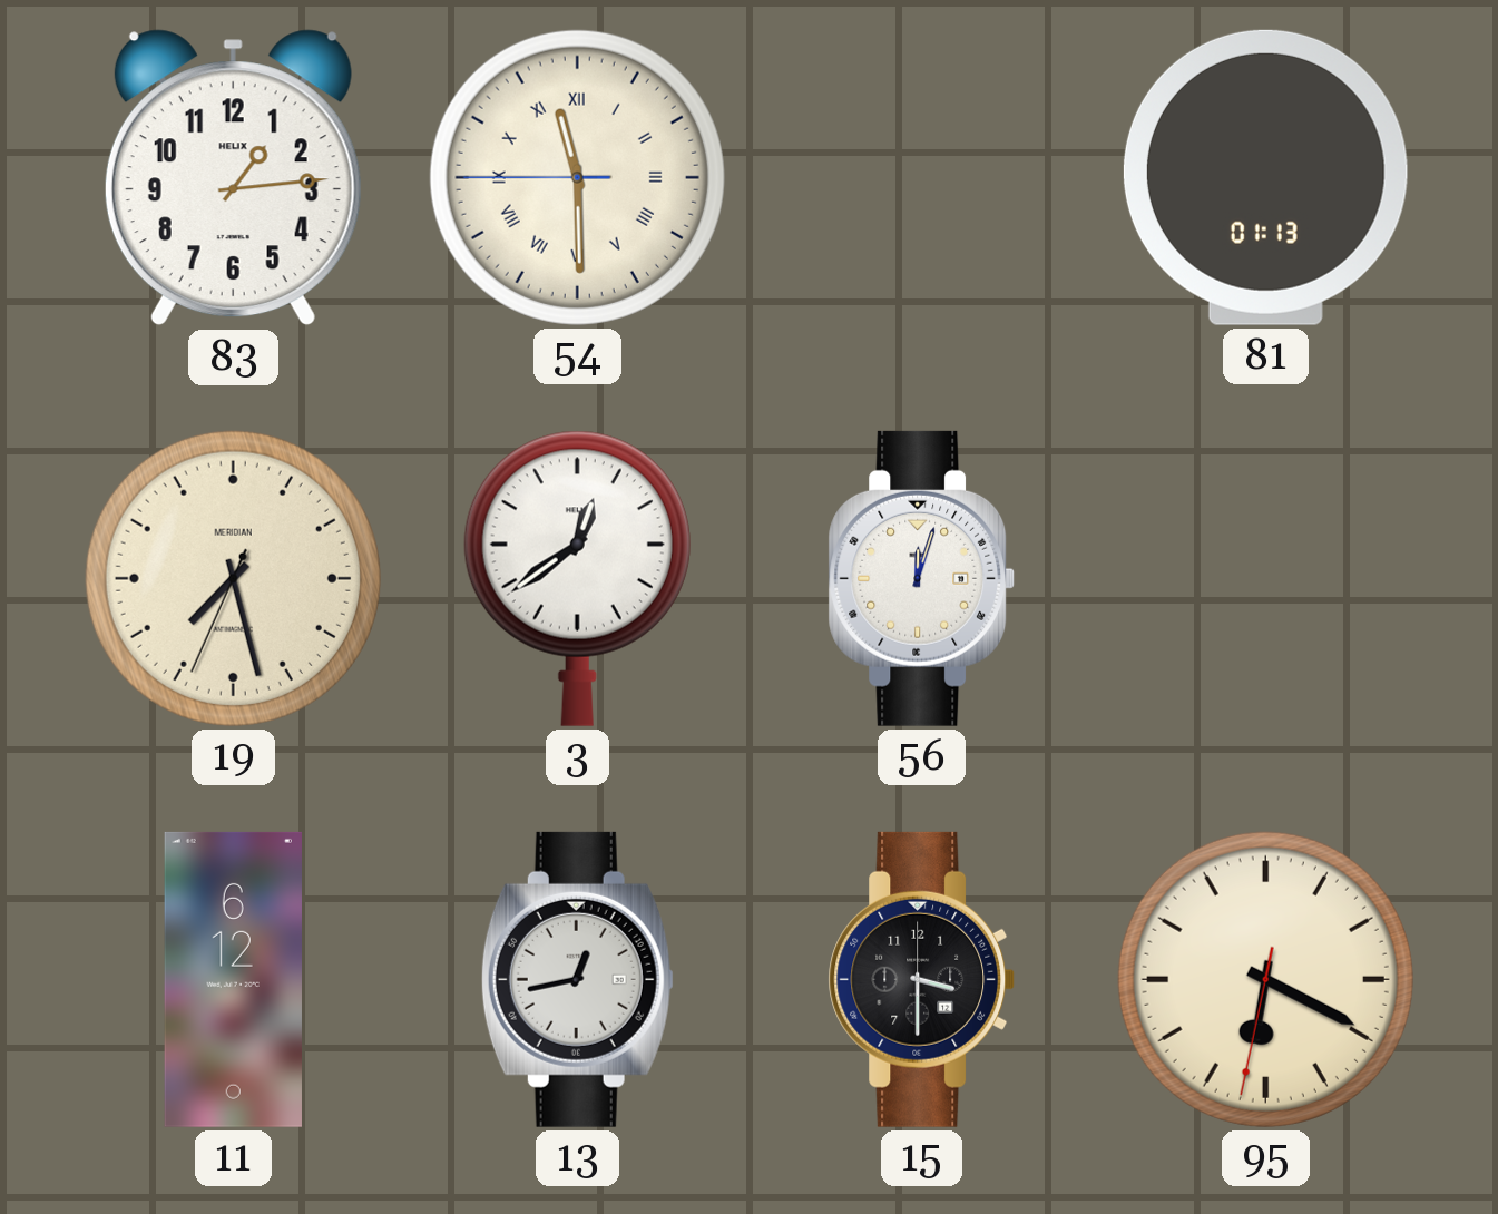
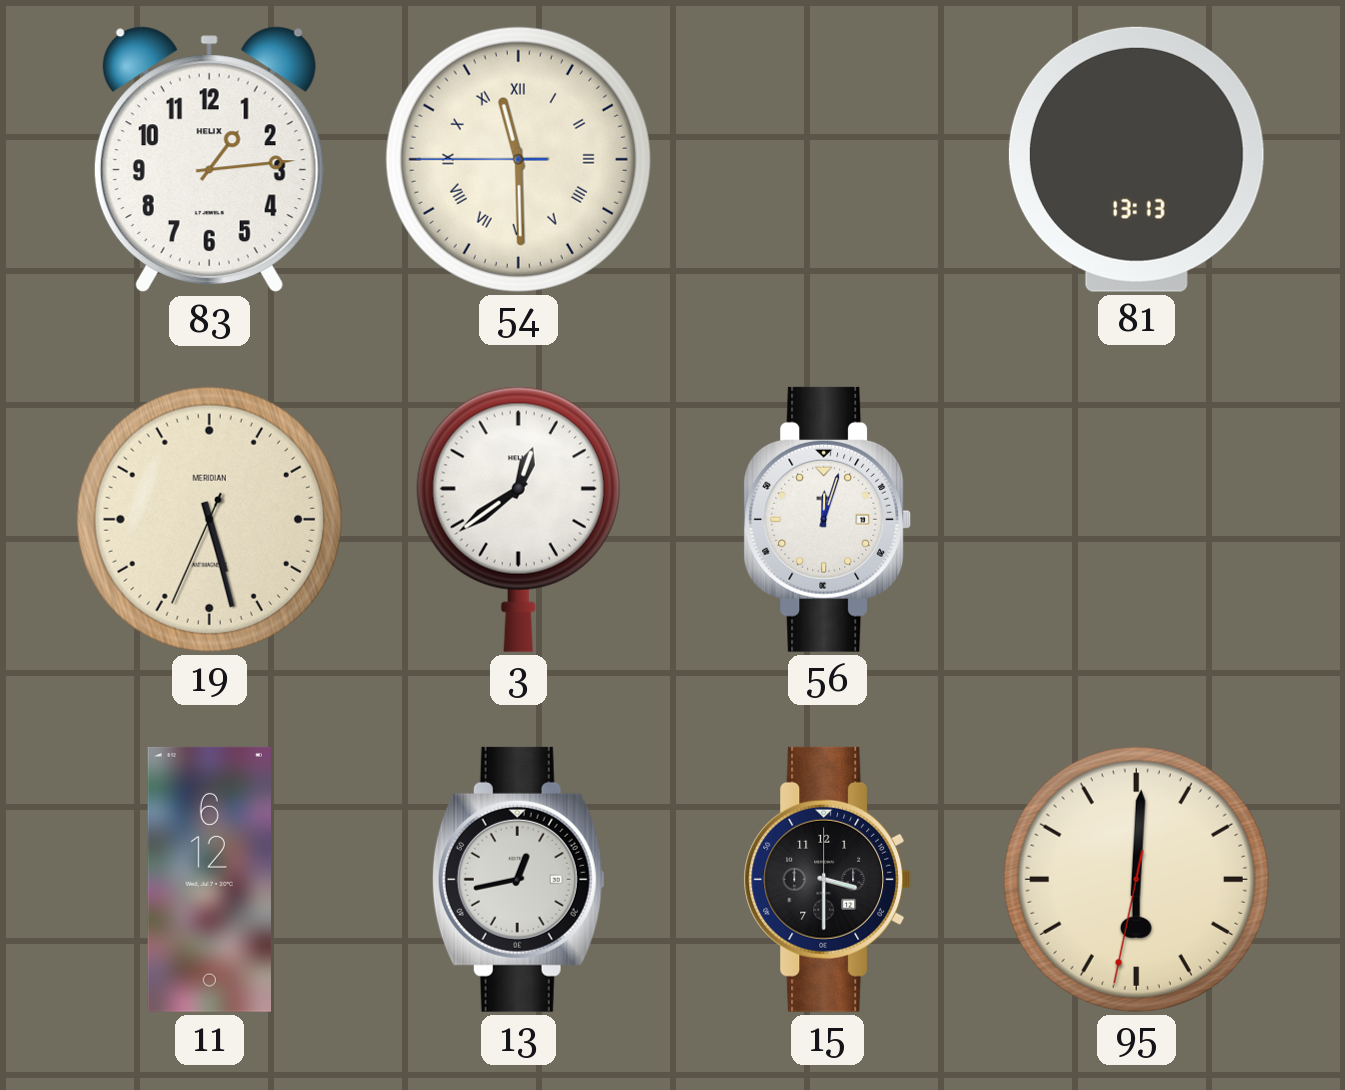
81: 01:13 -> 13:13
19: 7:27 -> 5:27
95: 6:19 -> 6:00
